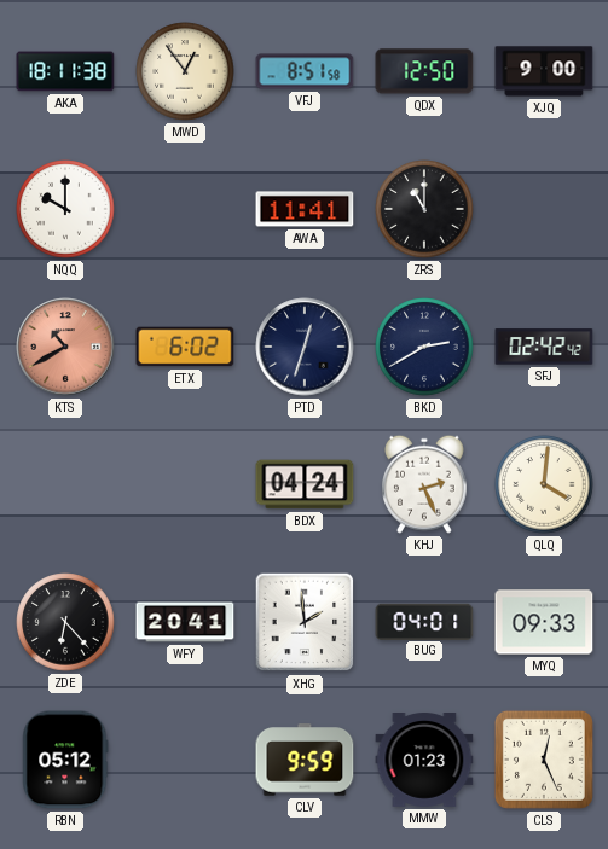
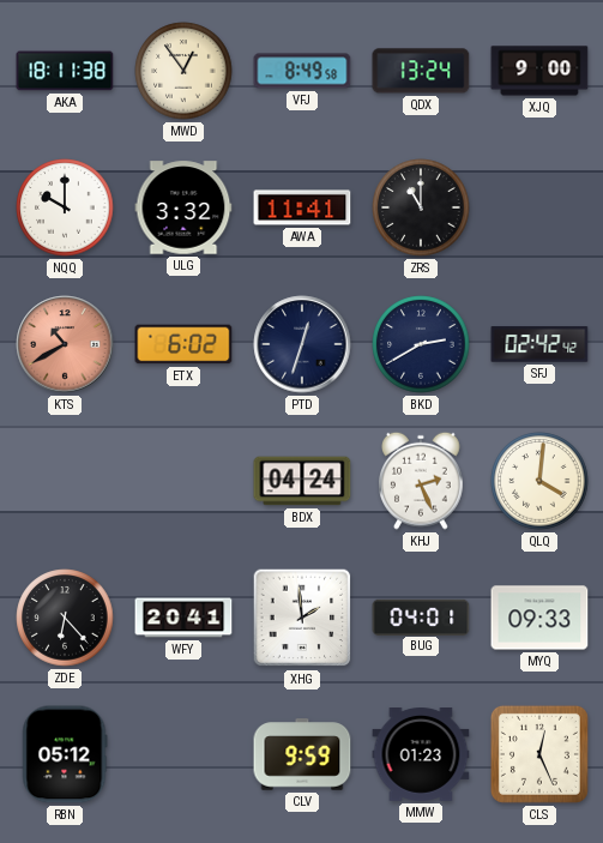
VFJ: 8:51 -> 8:49
QDX: 12:50 -> 13:24
ULG: none -> 3:32
